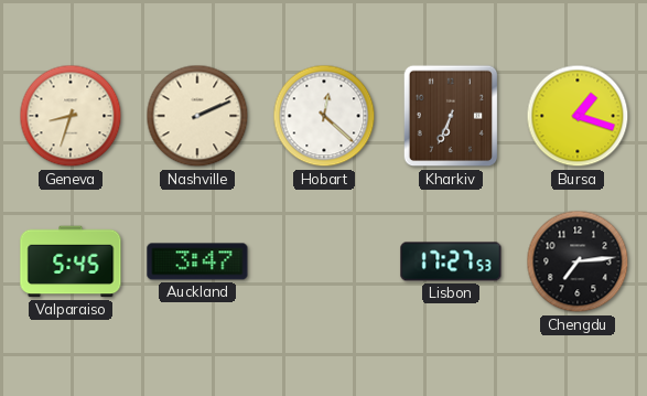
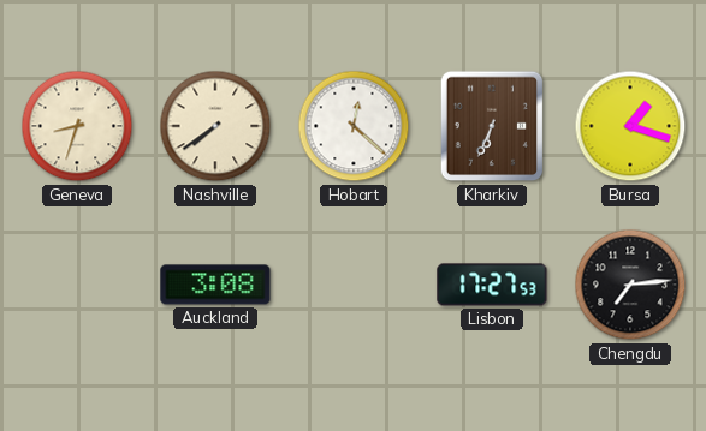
Nashville: 2:11 -> 7:39
Valparaiso: 5:45 -> none
Auckland: 3:47 -> 3:08
